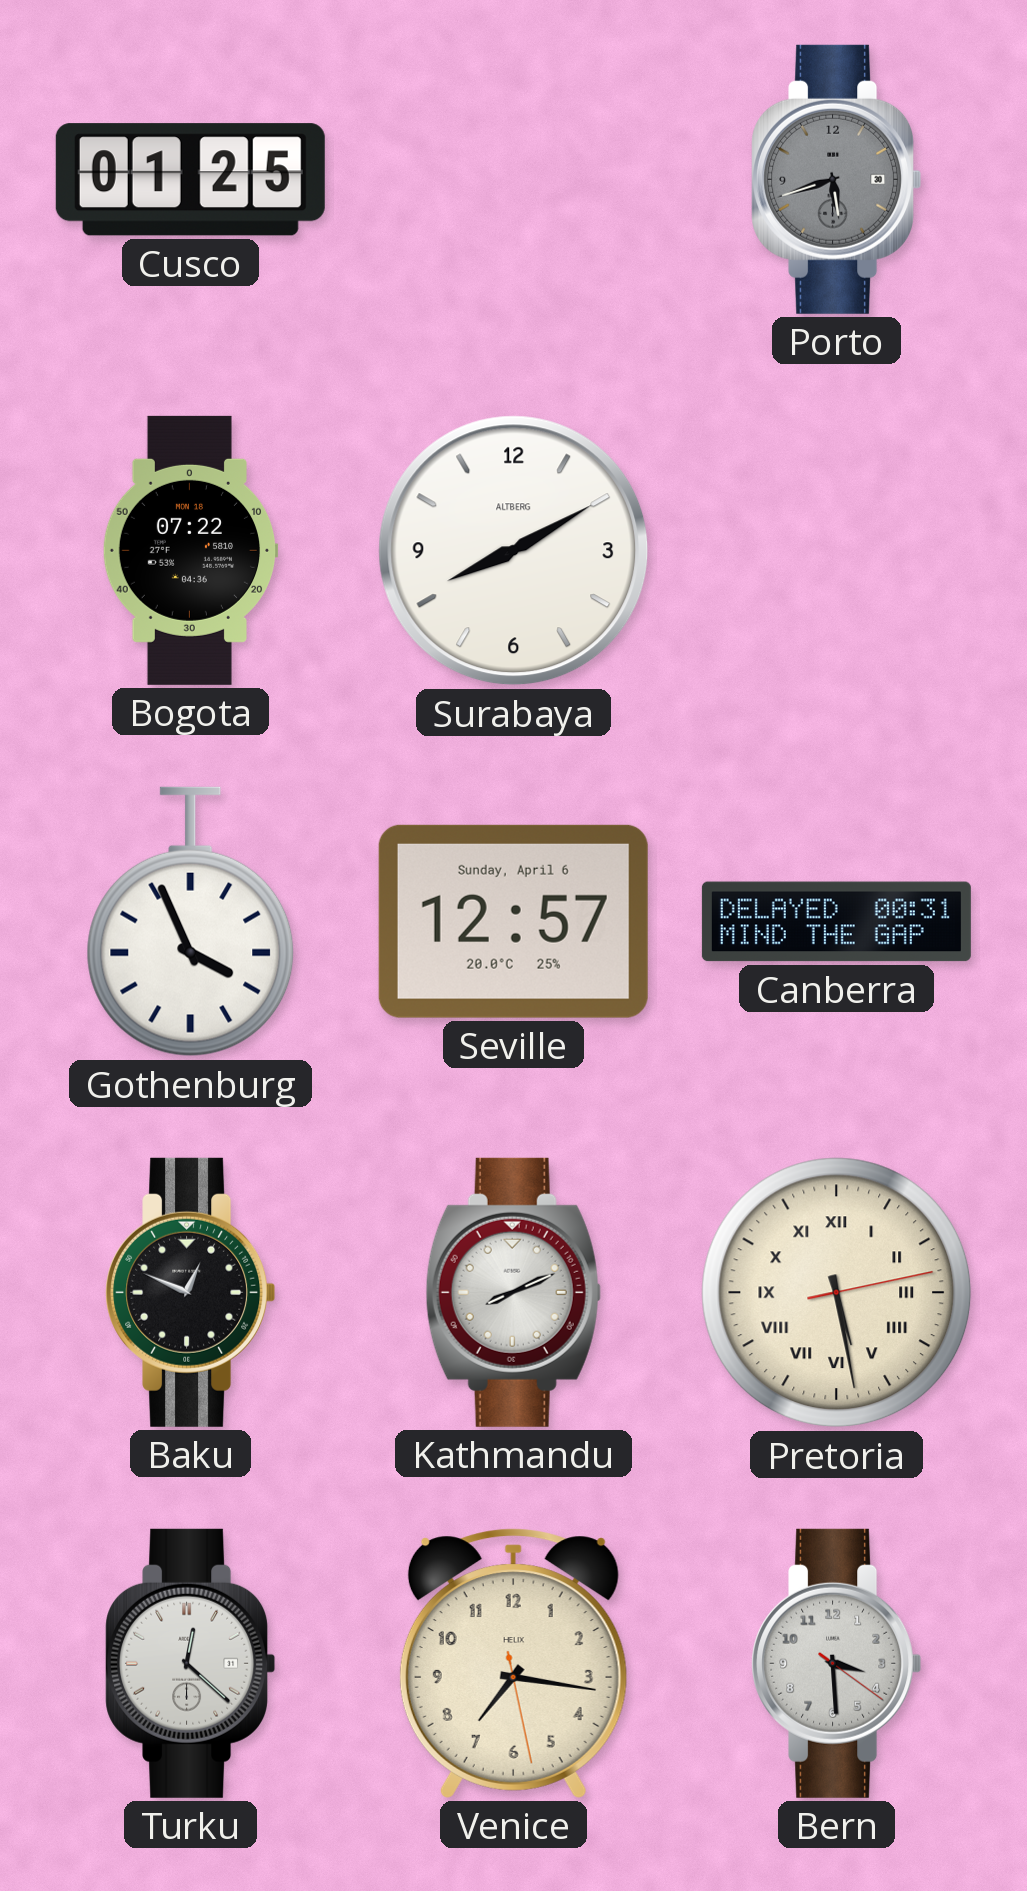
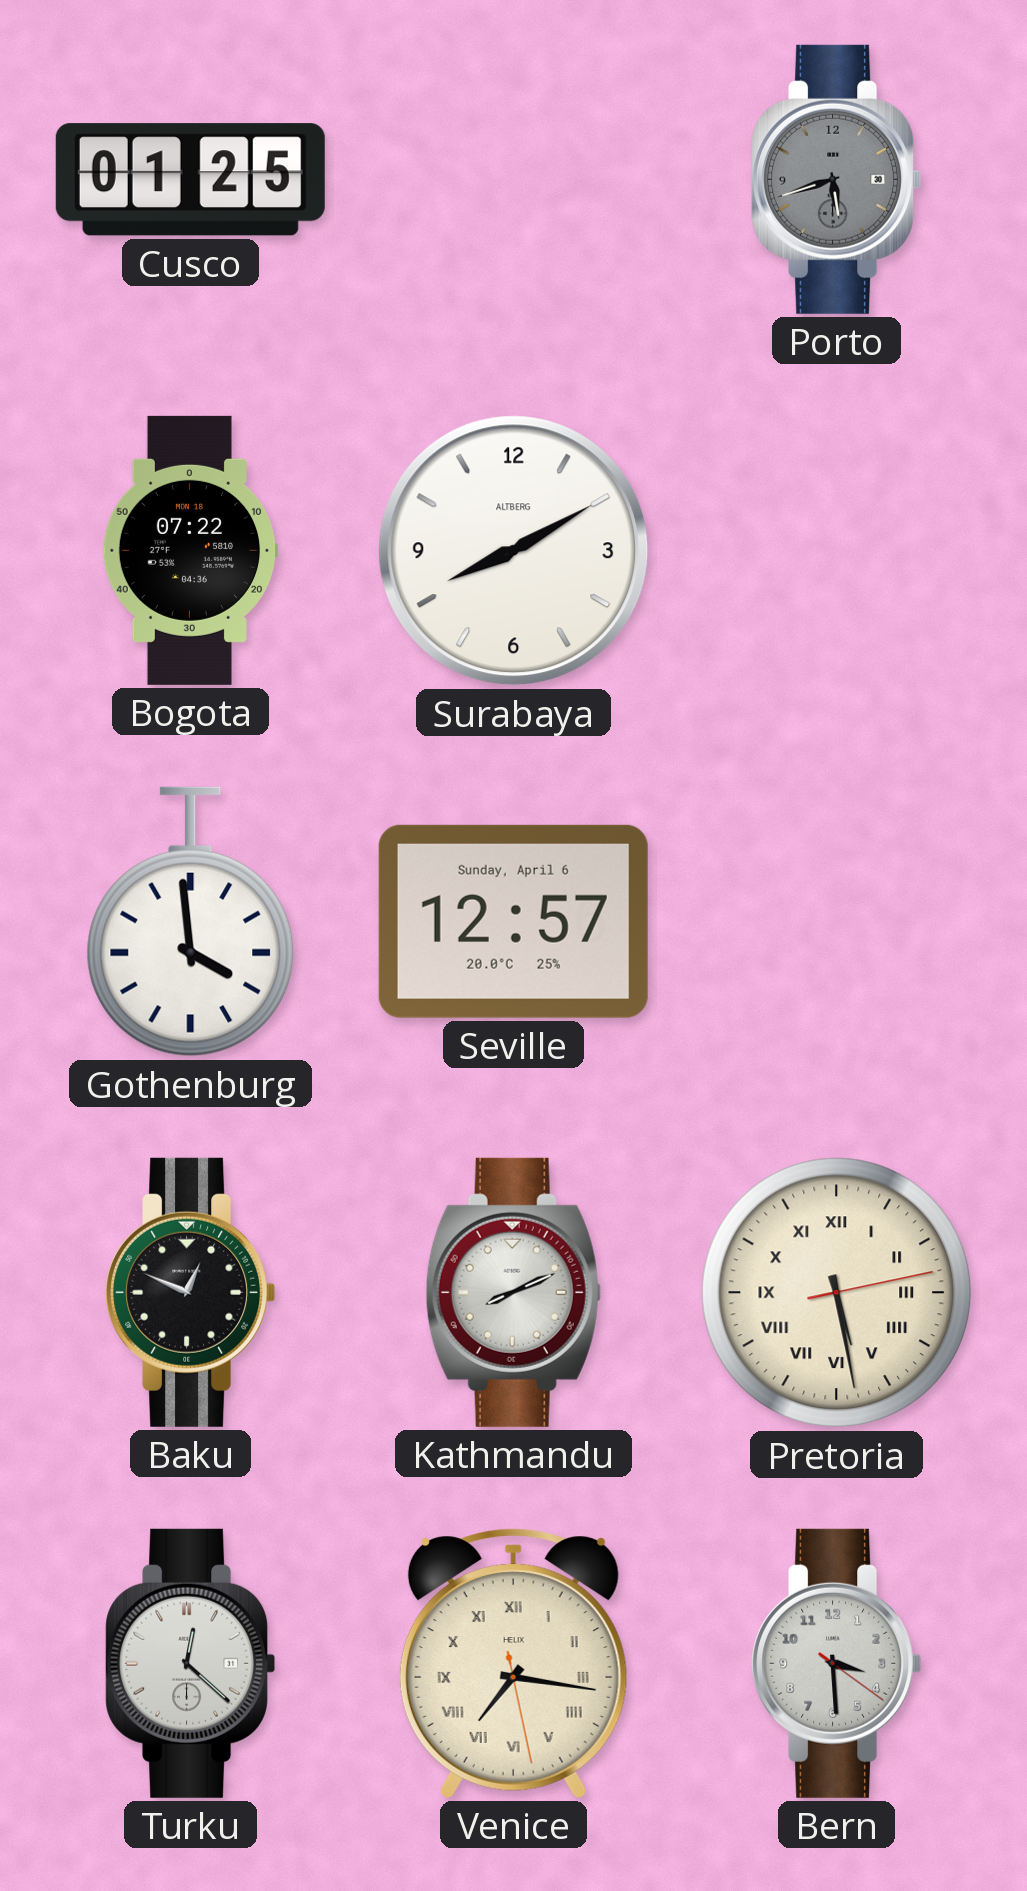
Gothenburg: 3:56 -> 3:59
Canberra: 00:31 -> none
Venice numerals: Arabic -> Roman
